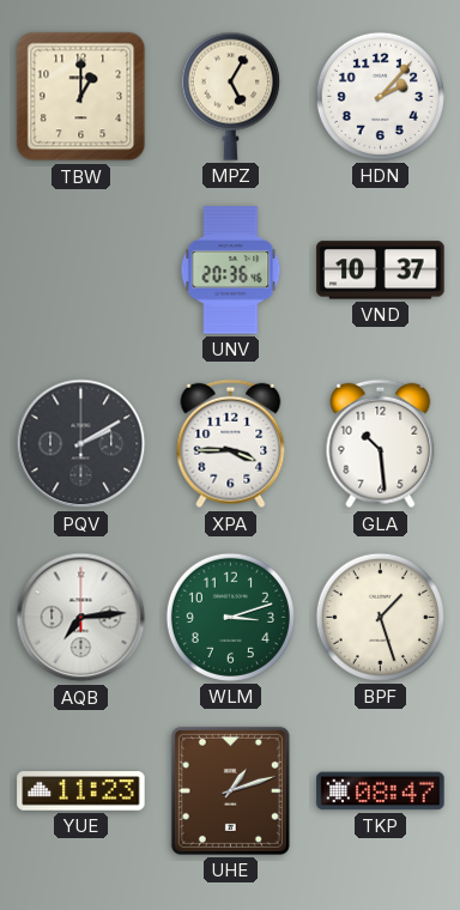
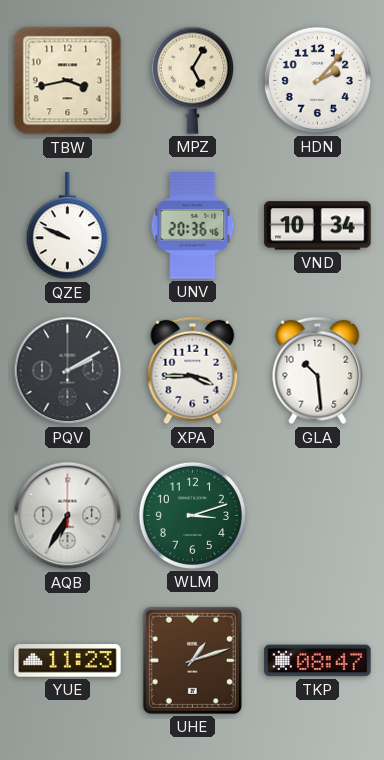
TBW: 1:00 -> 3:43
QZE: none -> 9:49
VND: 10:37 -> 10:34
AQB: 7:14 -> 6:35
BPF: 1:27 -> none
